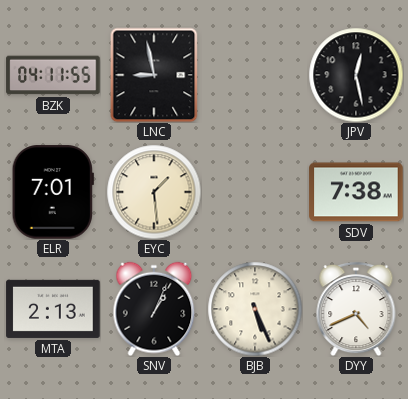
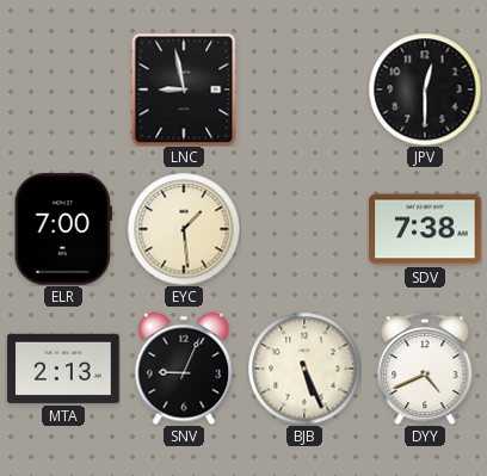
BZK: 04:11 -> none
JPV: 12:28 -> 12:30
ELR: 7:01 -> 7:00
SNV: 1:04 -> 9:04
